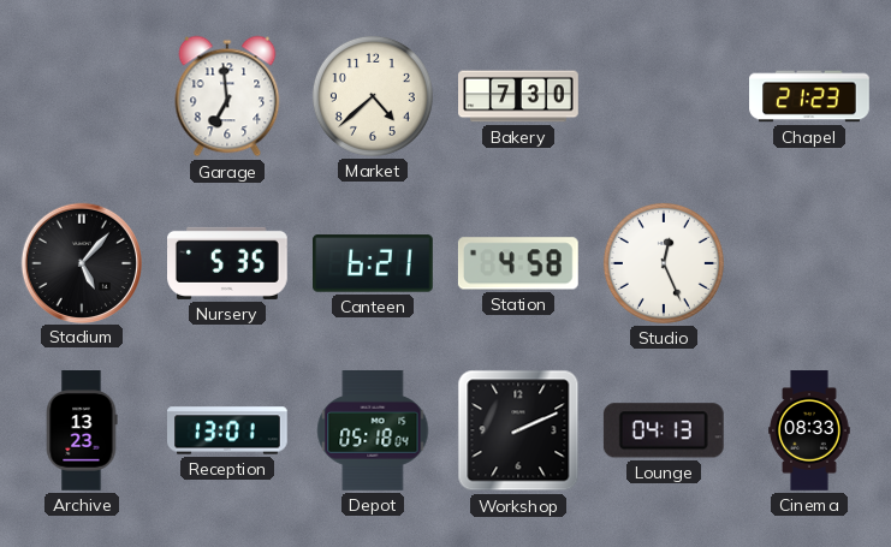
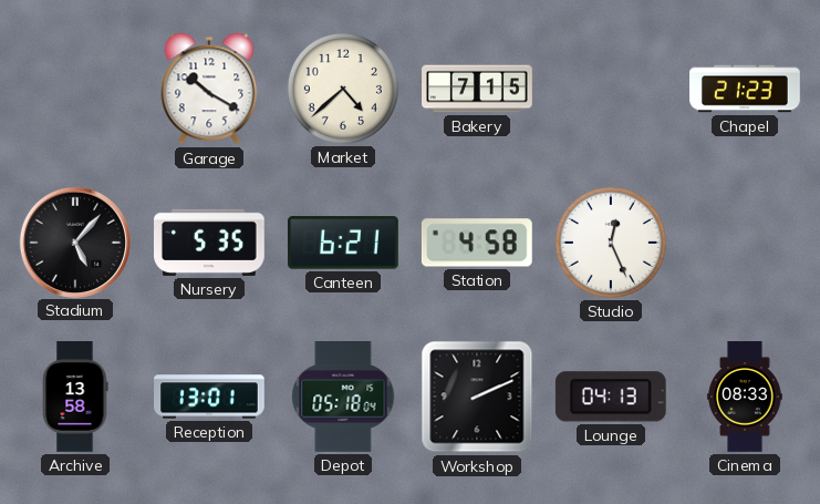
Garage: 6:59 -> 10:20
Bakery: 7:30 -> 7:15
Archive: 13:23 -> 13:58
